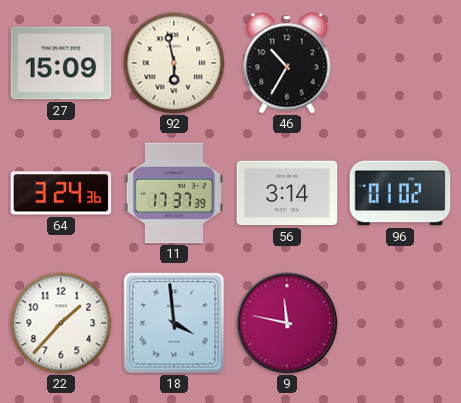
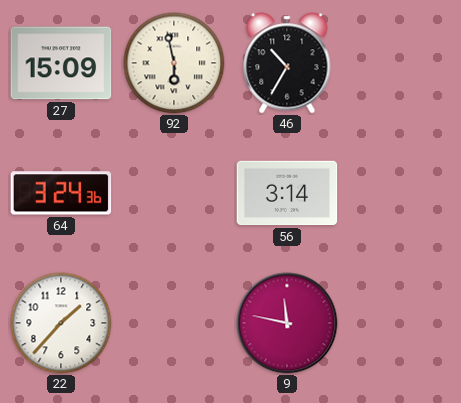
11: 17:37 -> none
96: 01:02 -> none
18: 3:59 -> none
